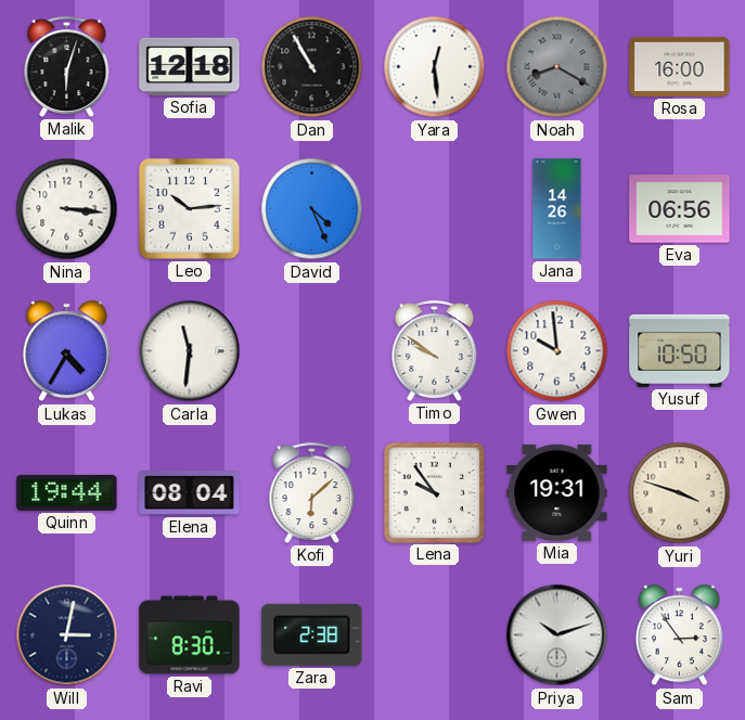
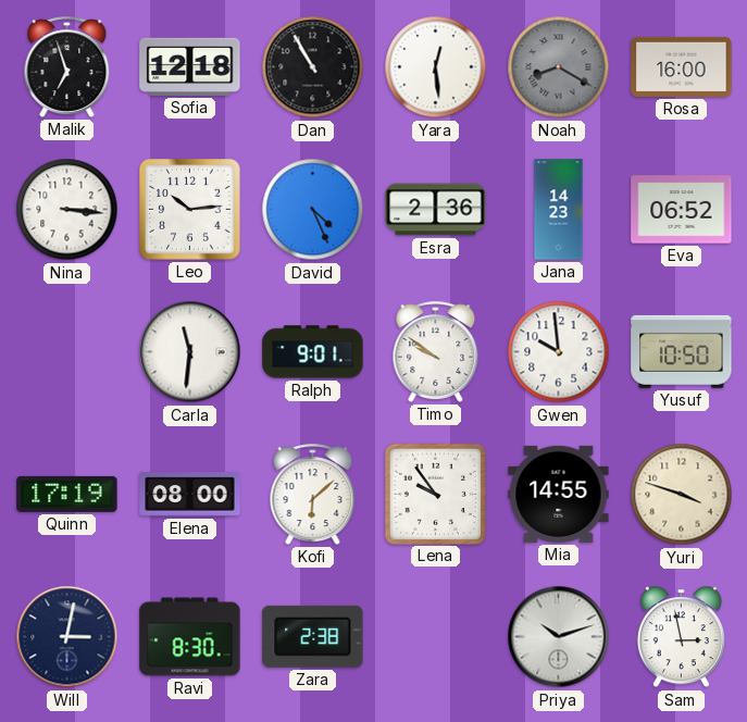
Malik: 6:03 -> 6:57
Esra: none -> 2:36
Jana: 14:26 -> 14:23
Eva: 06:56 -> 06:52
Lukas: 4:35 -> none
Ralph: none -> 9:01
Quinn: 19:44 -> 17:19
Elena: 08:04 -> 08:00
Mia: 19:31 -> 14:55
Sam: 2:54 -> 2:58
